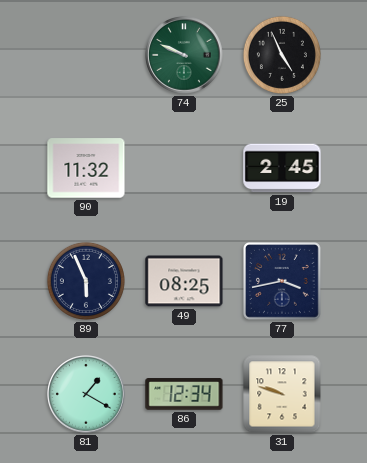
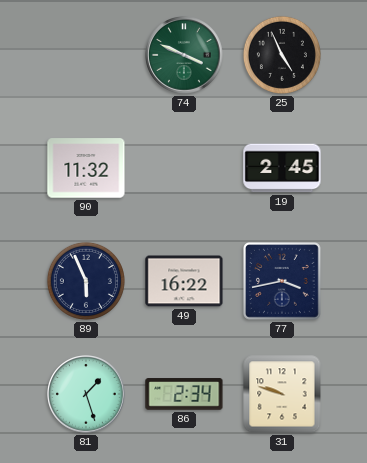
74: 9:49 -> 3:49
49: 08:25 -> 16:22
81: 1:20 -> 1:27
86: 12:34 -> 2:34
